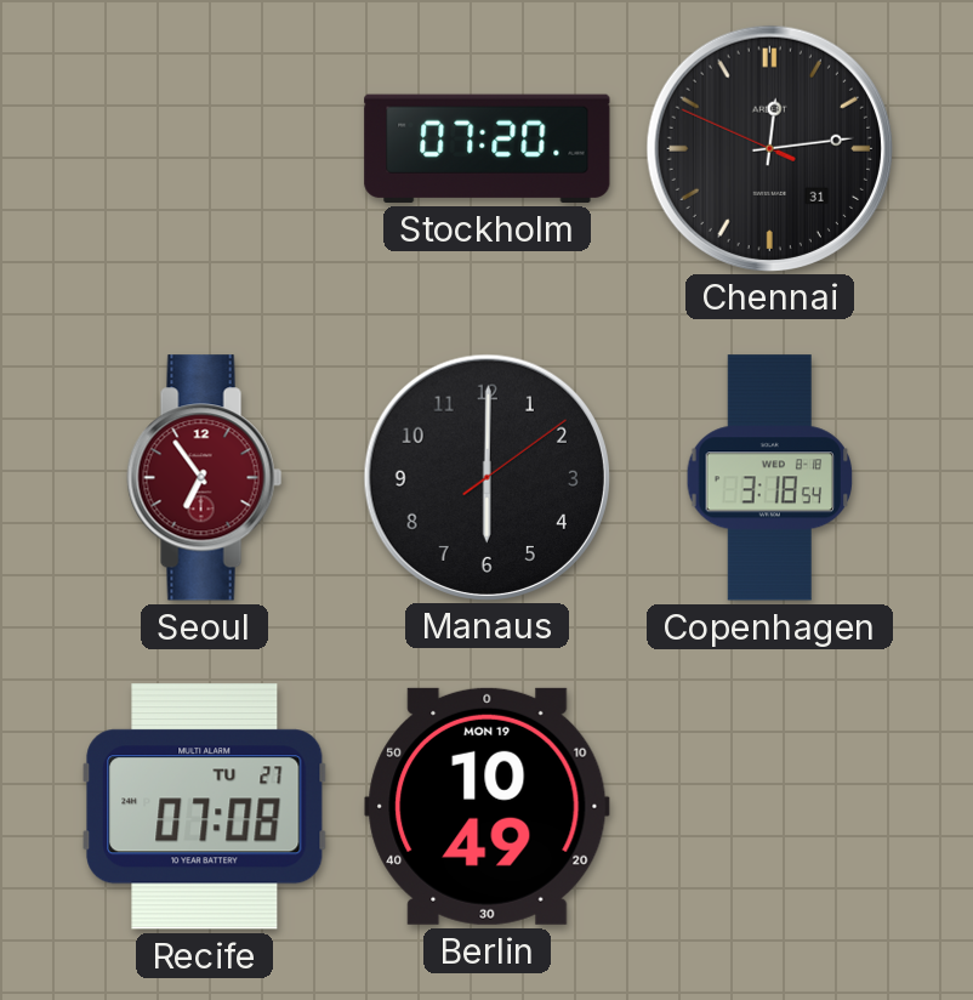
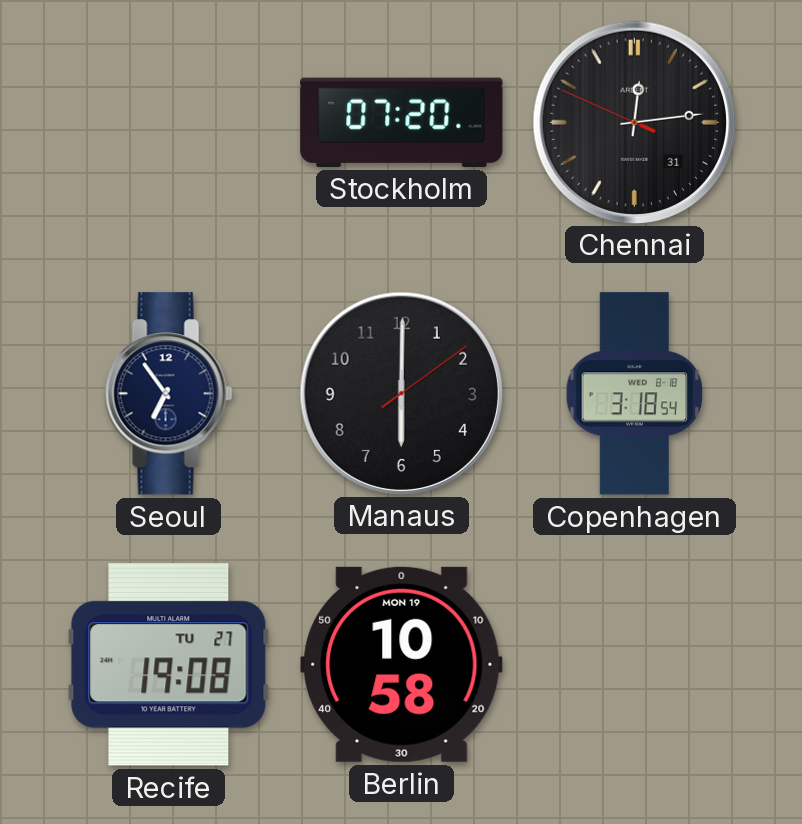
Seoul dial: burgundy -> navy
Recife: 07:08 -> 19:08
Berlin: 10:49 -> 10:58
